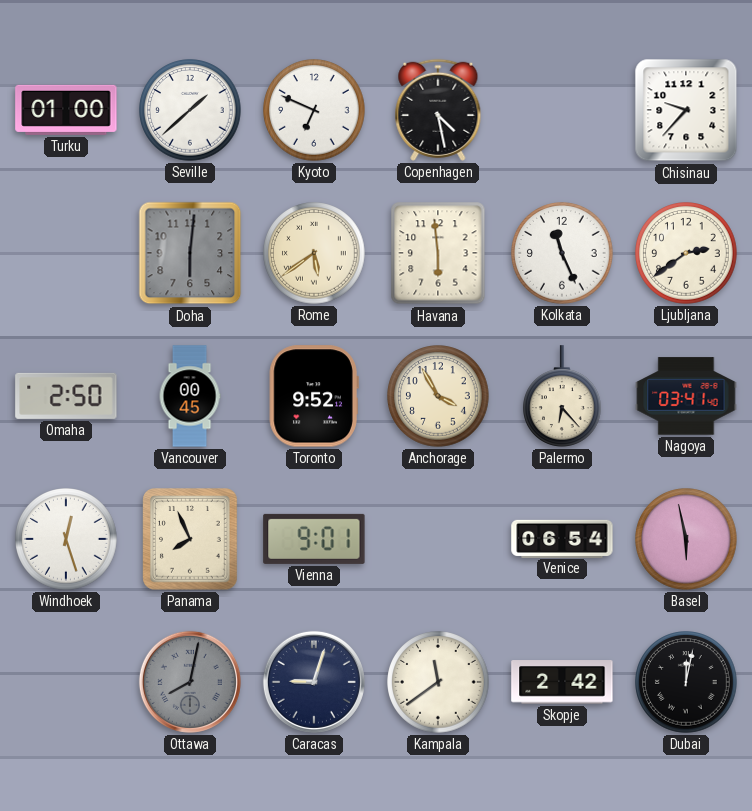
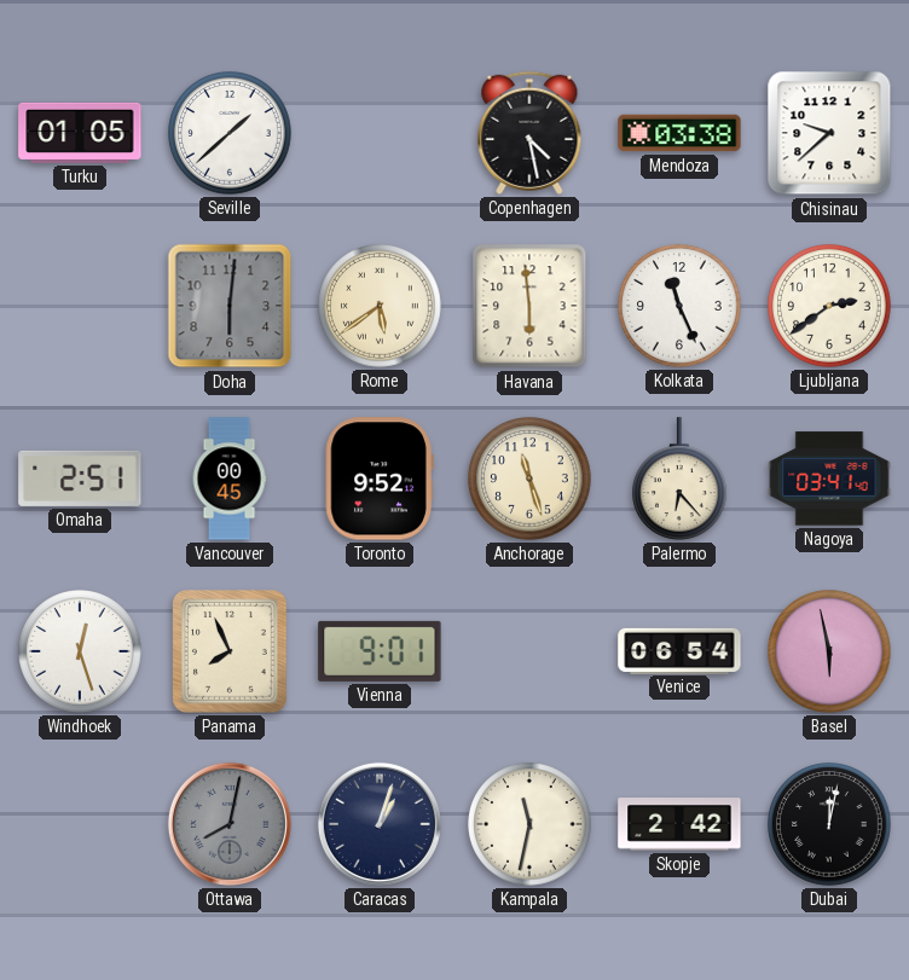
Turku: 01:00 -> 01:05
Kyoto: 6:49 -> none
Mendoza: none -> 03:38
Chisinau: 9:37 -> 9:38
Omaha: 2:50 -> 2:51
Anchorage: 3:55 -> 11:27
Caracas: 9:03 -> 1:03
Kampala: 11:39 -> 11:32
